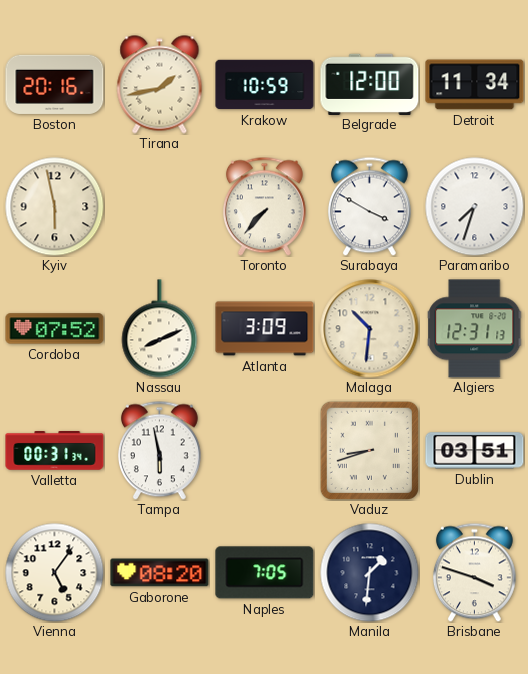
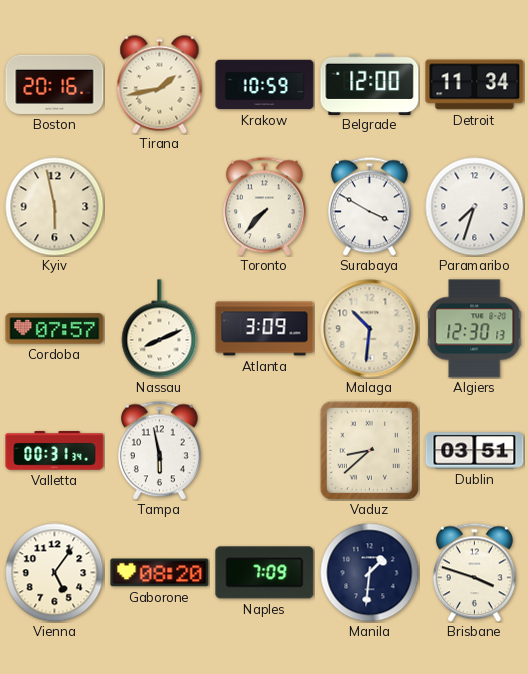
Cordoba: 07:52 -> 07:57
Algiers: 12:31 -> 12:30
Vaduz: 8:42 -> 8:38
Naples: 7:05 -> 7:09
